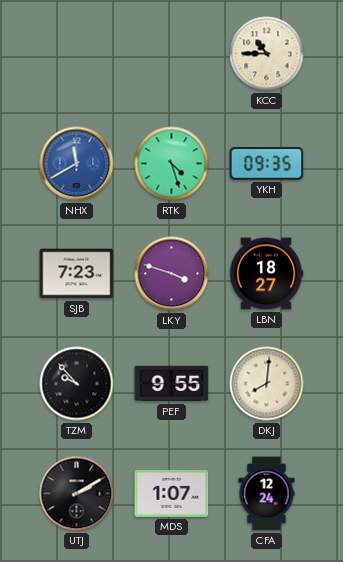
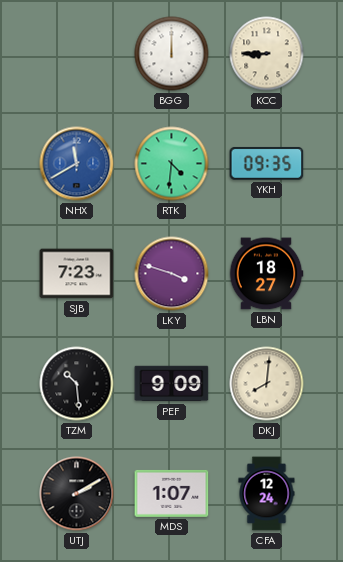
BGG: none -> 12:00
KCC: 10:45 -> 8:45
RTK: 4:27 -> 4:31
TZM: 9:53 -> 10:29
PEF: 9:55 -> 9:09
